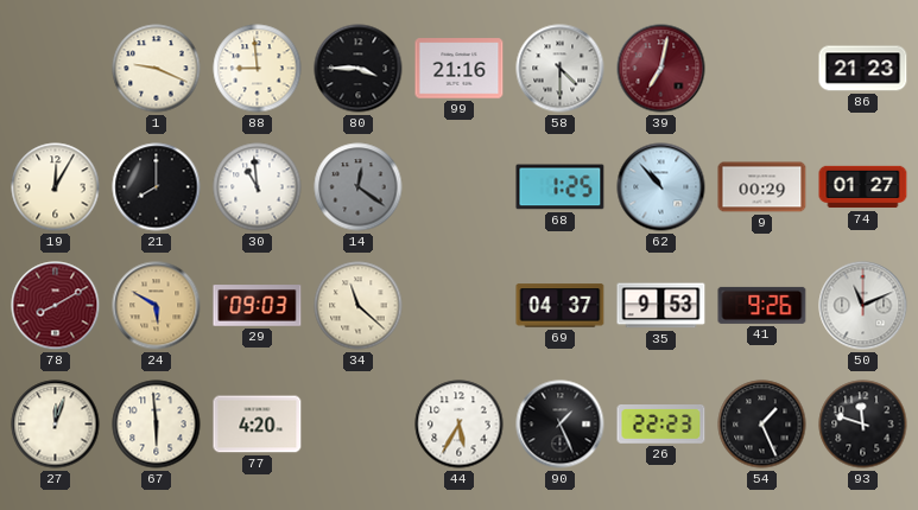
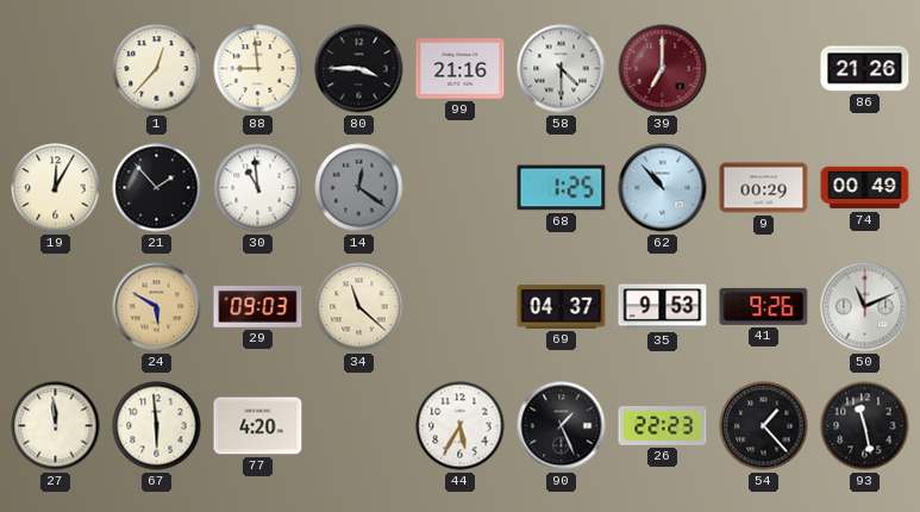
1: 9:19 -> 12:37
39: 7:02 -> 7:00
86: 21:23 -> 21:26
21: 8:00 -> 1:53
74: 01:27 -> 00:49
78: 8:10 -> none
27: 12:03 -> 11:59
54: 1:26 -> 1:23
93: 11:48 -> 11:28
